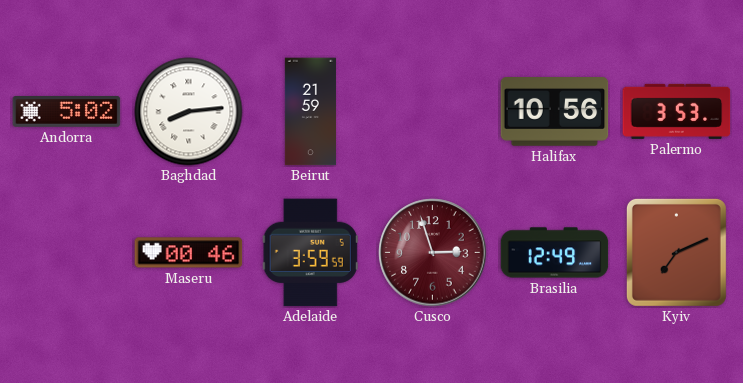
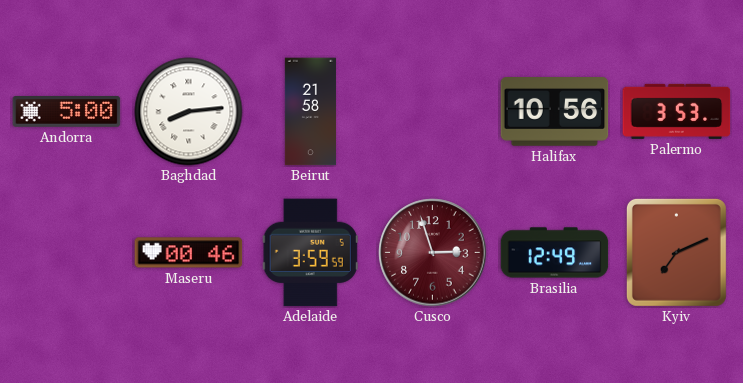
Andorra: 5:02 -> 5:00
Beirut: 21:59 -> 21:58
